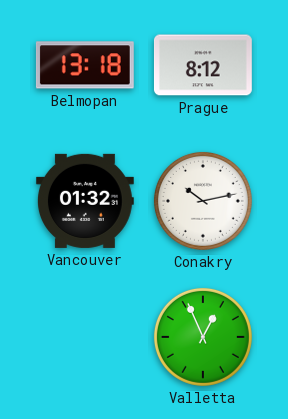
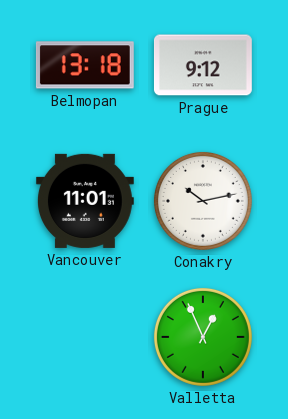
Prague: 8:12 -> 9:12
Vancouver: 01:32 -> 11:01
